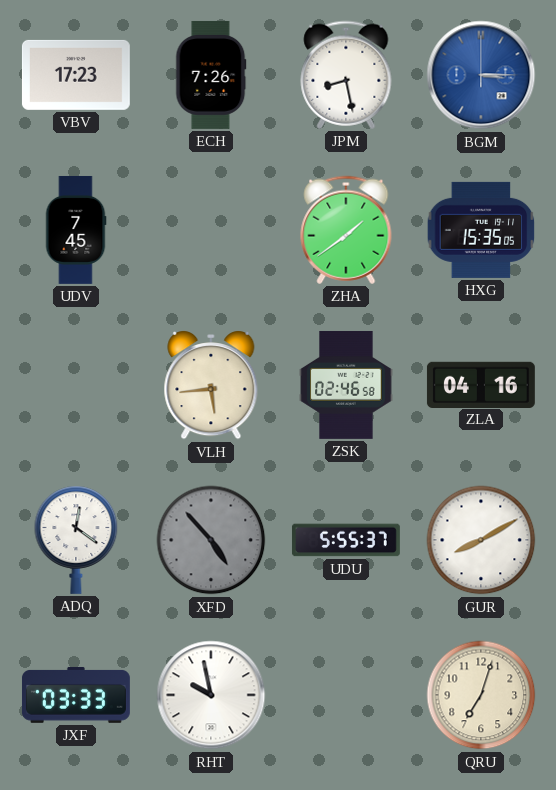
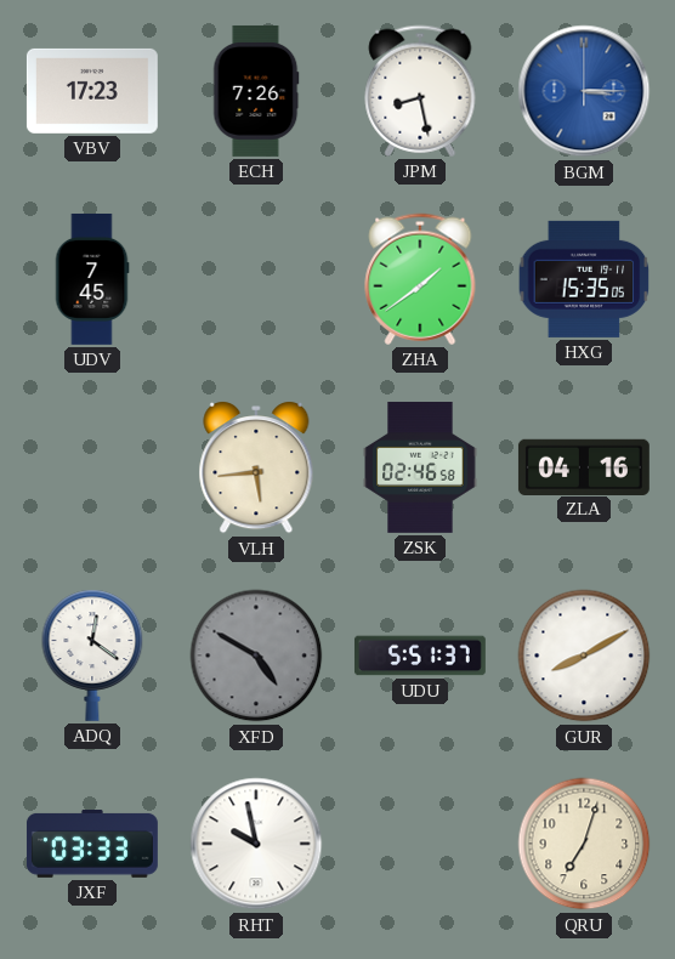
XFD: 4:53 -> 4:50
UDU: 5:55 -> 5:51
